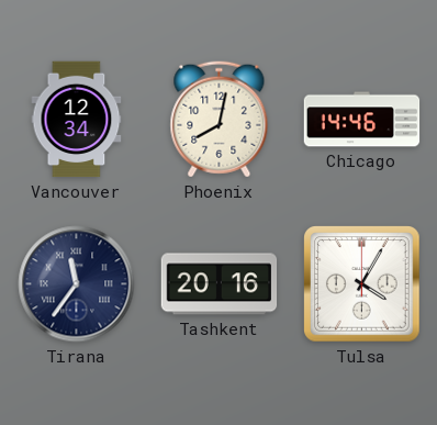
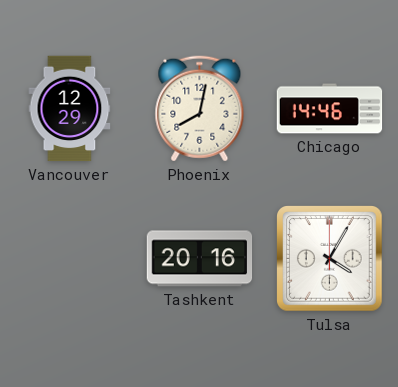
Vancouver: 12:34 -> 12:29
Tirana: 11:36 -> none
